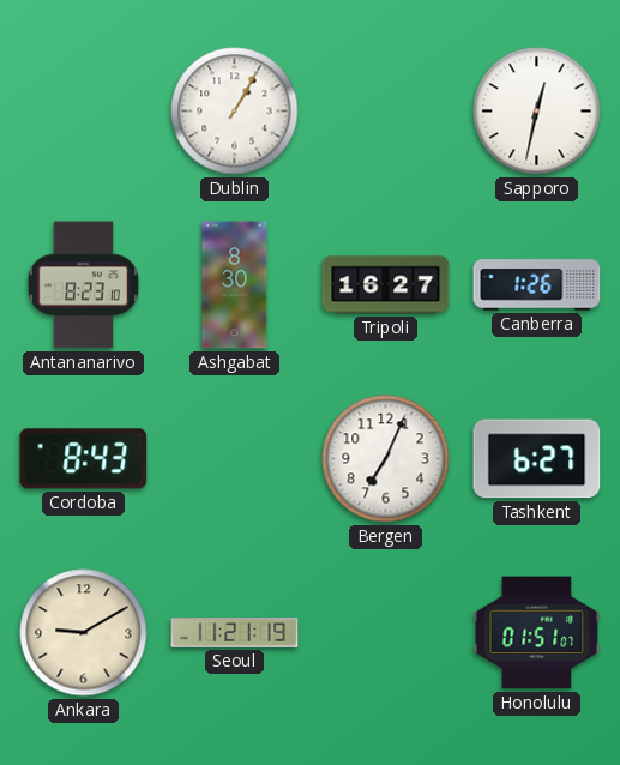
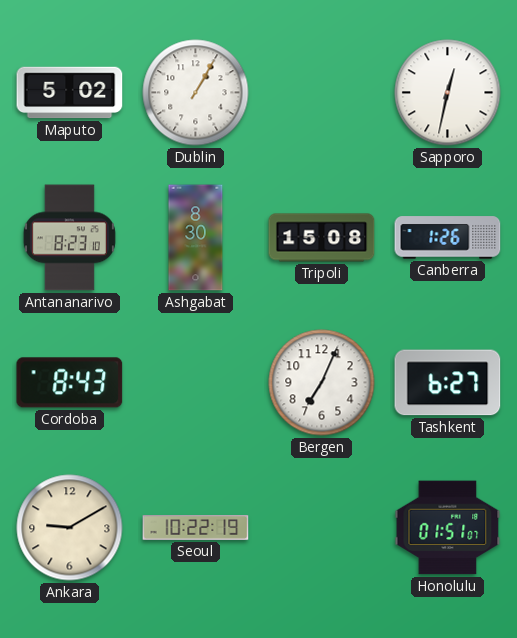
Maputo: none -> 5:02
Tripoli: 16:27 -> 15:08
Seoul: 11:21 -> 10:22
